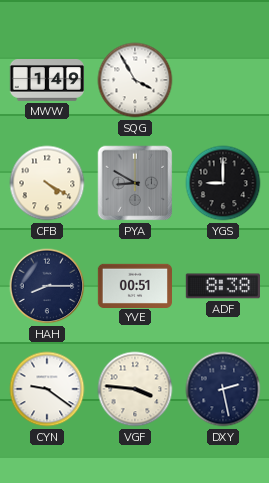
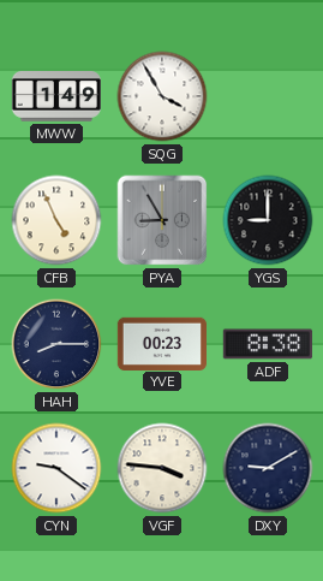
CFB: 4:20 -> 4:56
PYA: 8:50 -> 8:55
YVE: 00:51 -> 00:23
DXY: 2:28 -> 9:10
